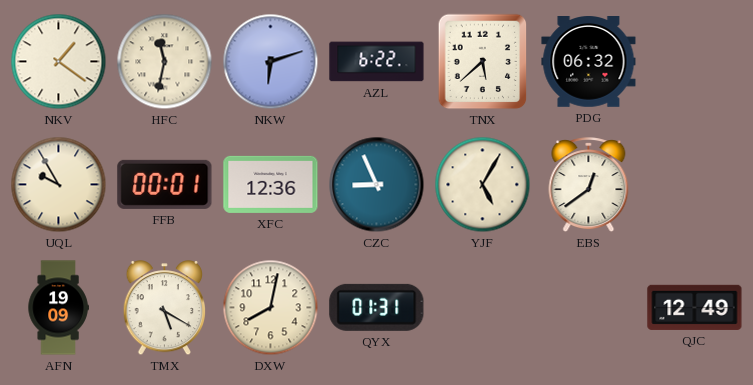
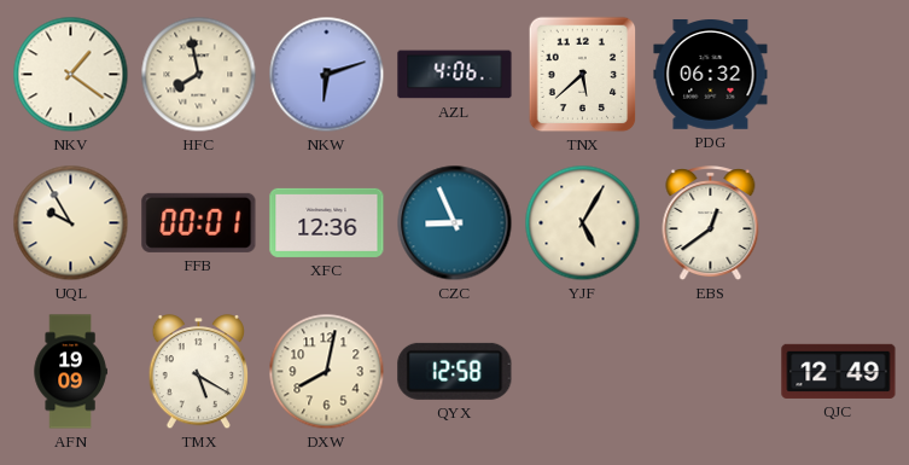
HFC: 11:32 -> 7:58
AZL: 6:22 -> 4:06
QYX: 01:31 -> 12:58
